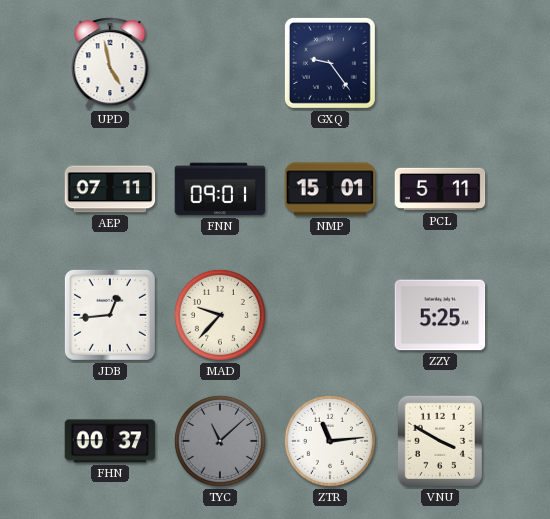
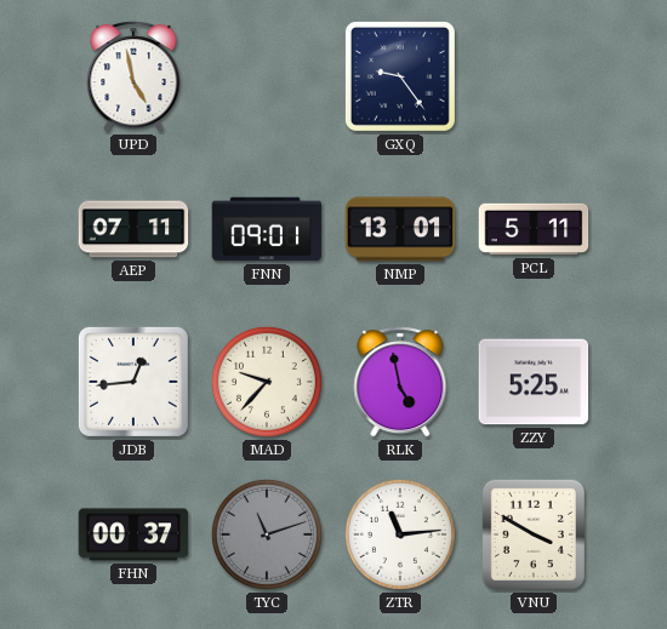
NMP: 15:01 -> 13:01
RLK: none -> 4:58
TYC: 11:08 -> 11:12
